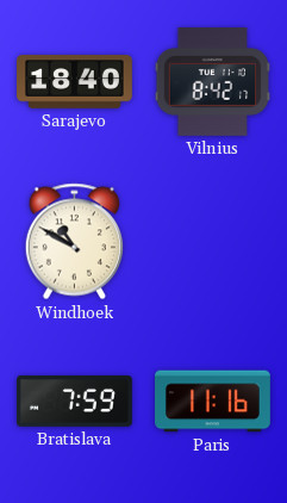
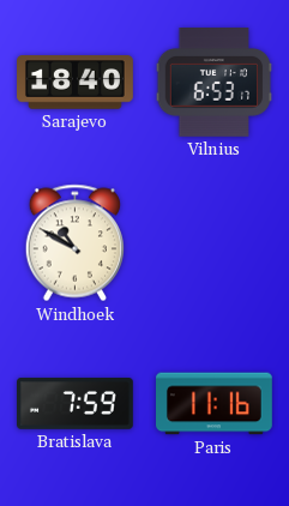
Vilnius: 8:42 -> 6:53
